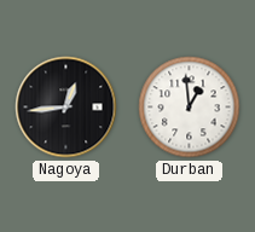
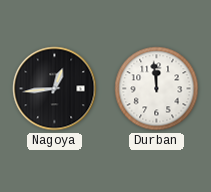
Durban: 12:59 -> 11:59
